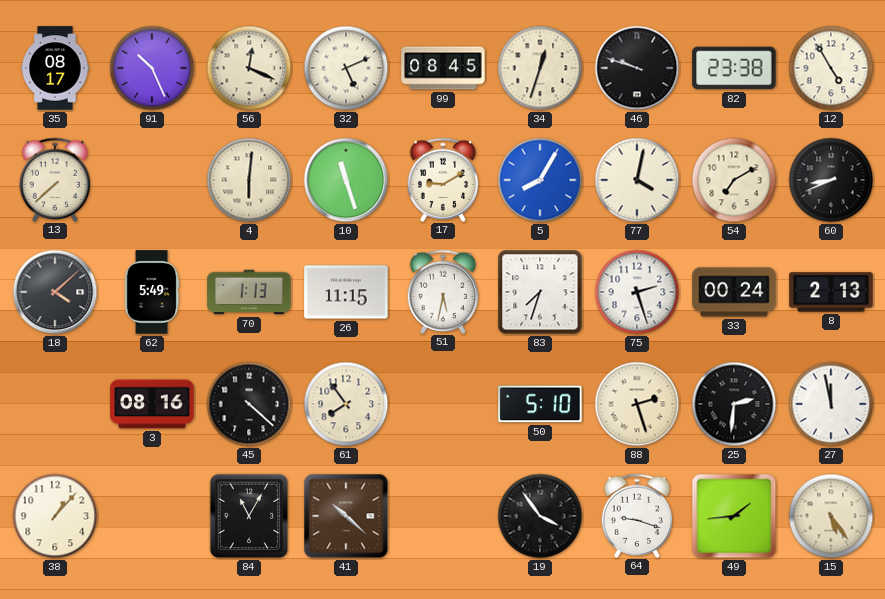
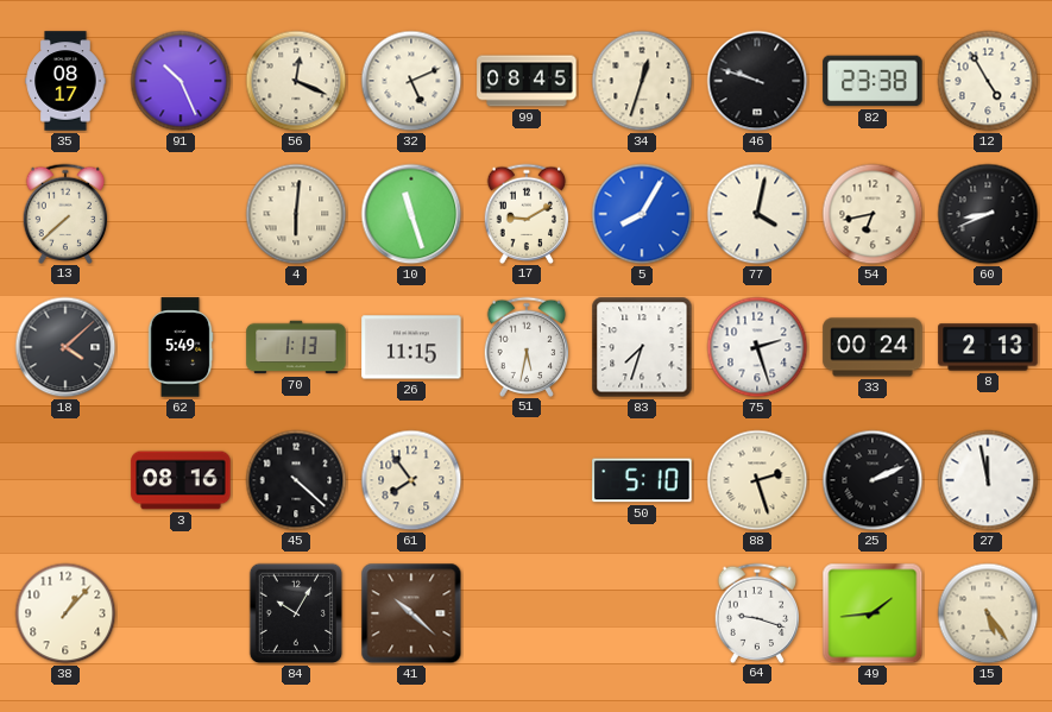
54: 7:10 -> 6:43
25: 2:31 -> 2:11
84: 11:05 -> 10:05
19: 3:54 -> none
